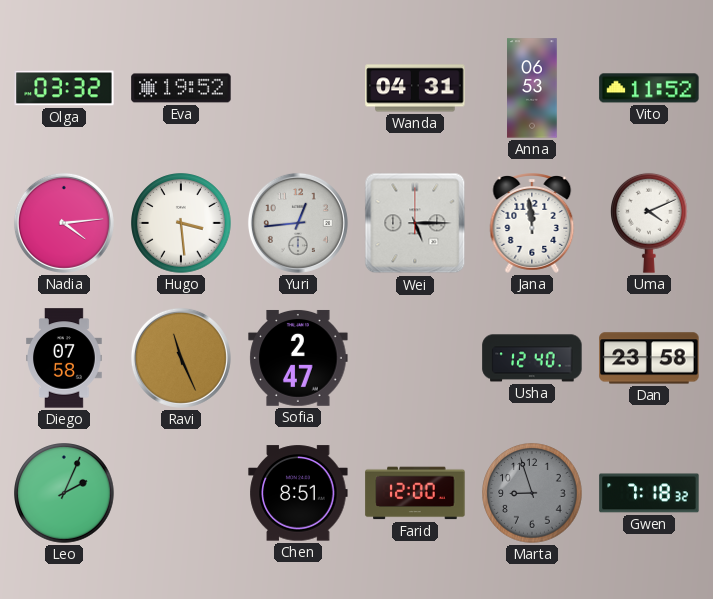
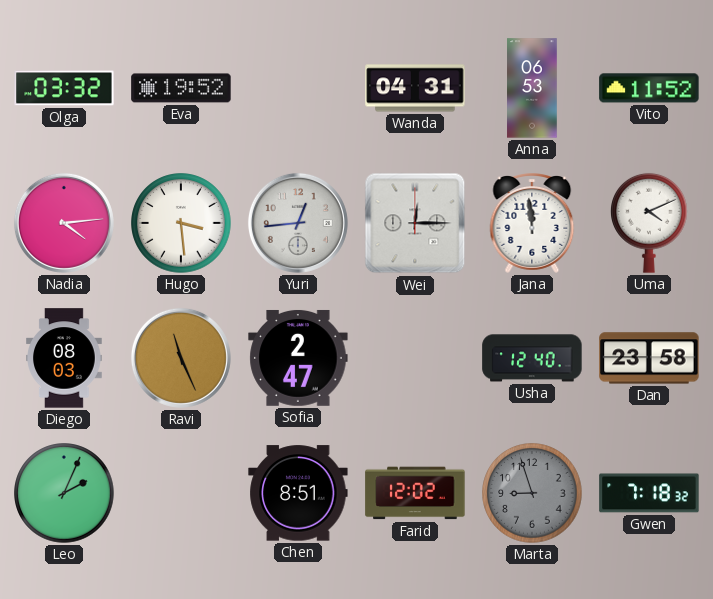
Wei: 5:15 -> 12:15
Diego: 07:58 -> 08:03
Farid: 12:00 -> 12:02
